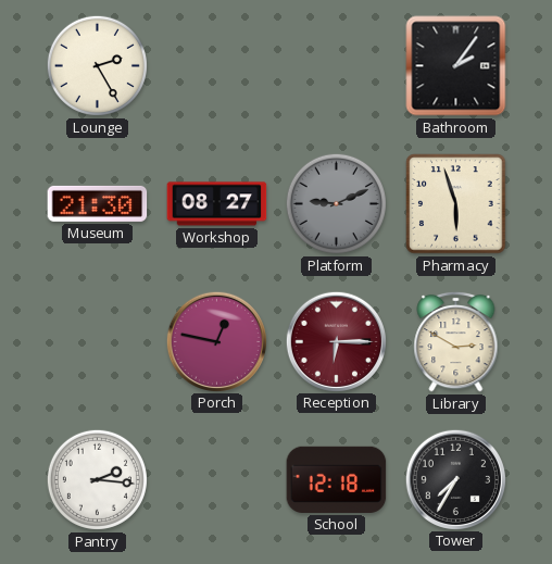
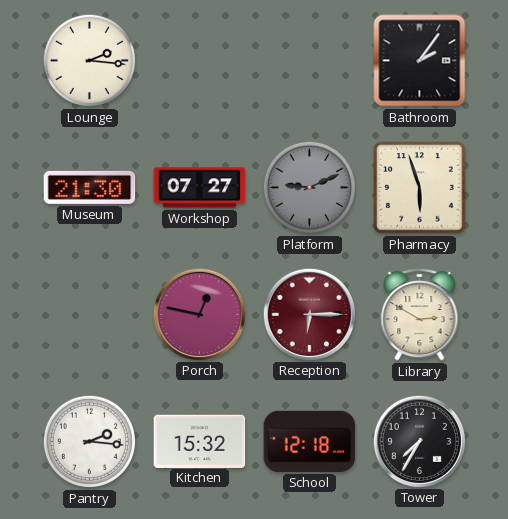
Lounge: 2:25 -> 2:16
Workshop: 08:27 -> 07:27
Kitchen: none -> 15:32
